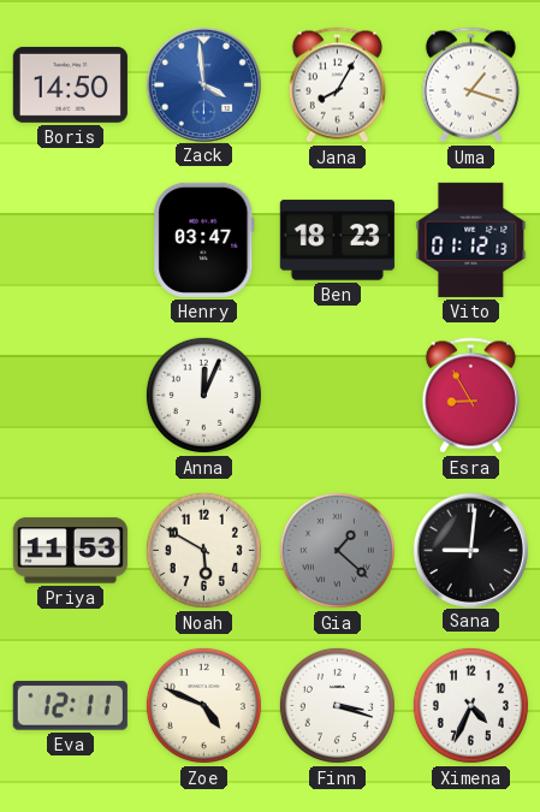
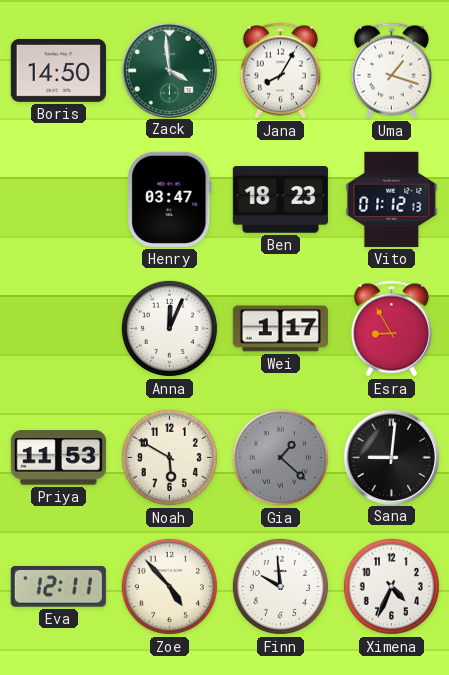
Zack dial: blue -> green
Wei: none -> 1:17
Zoe: 4:49 -> 4:53
Finn: 3:18 -> 9:59
